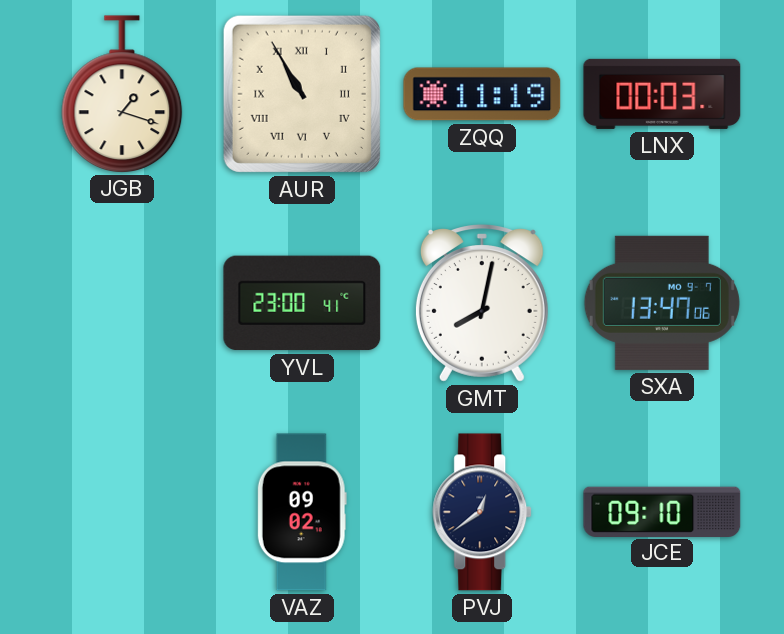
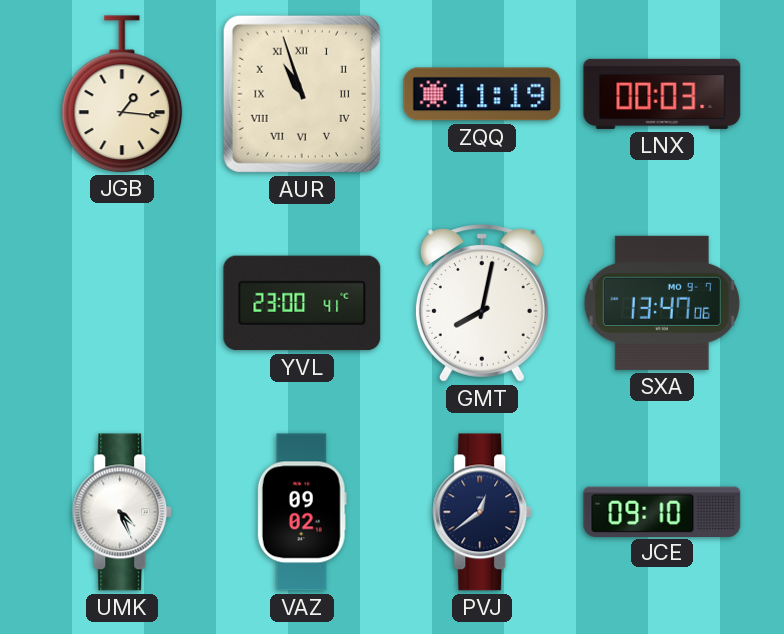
JGB: 1:18 -> 1:16
AUR: 10:55 -> 10:57
UMK: none -> 4:26
